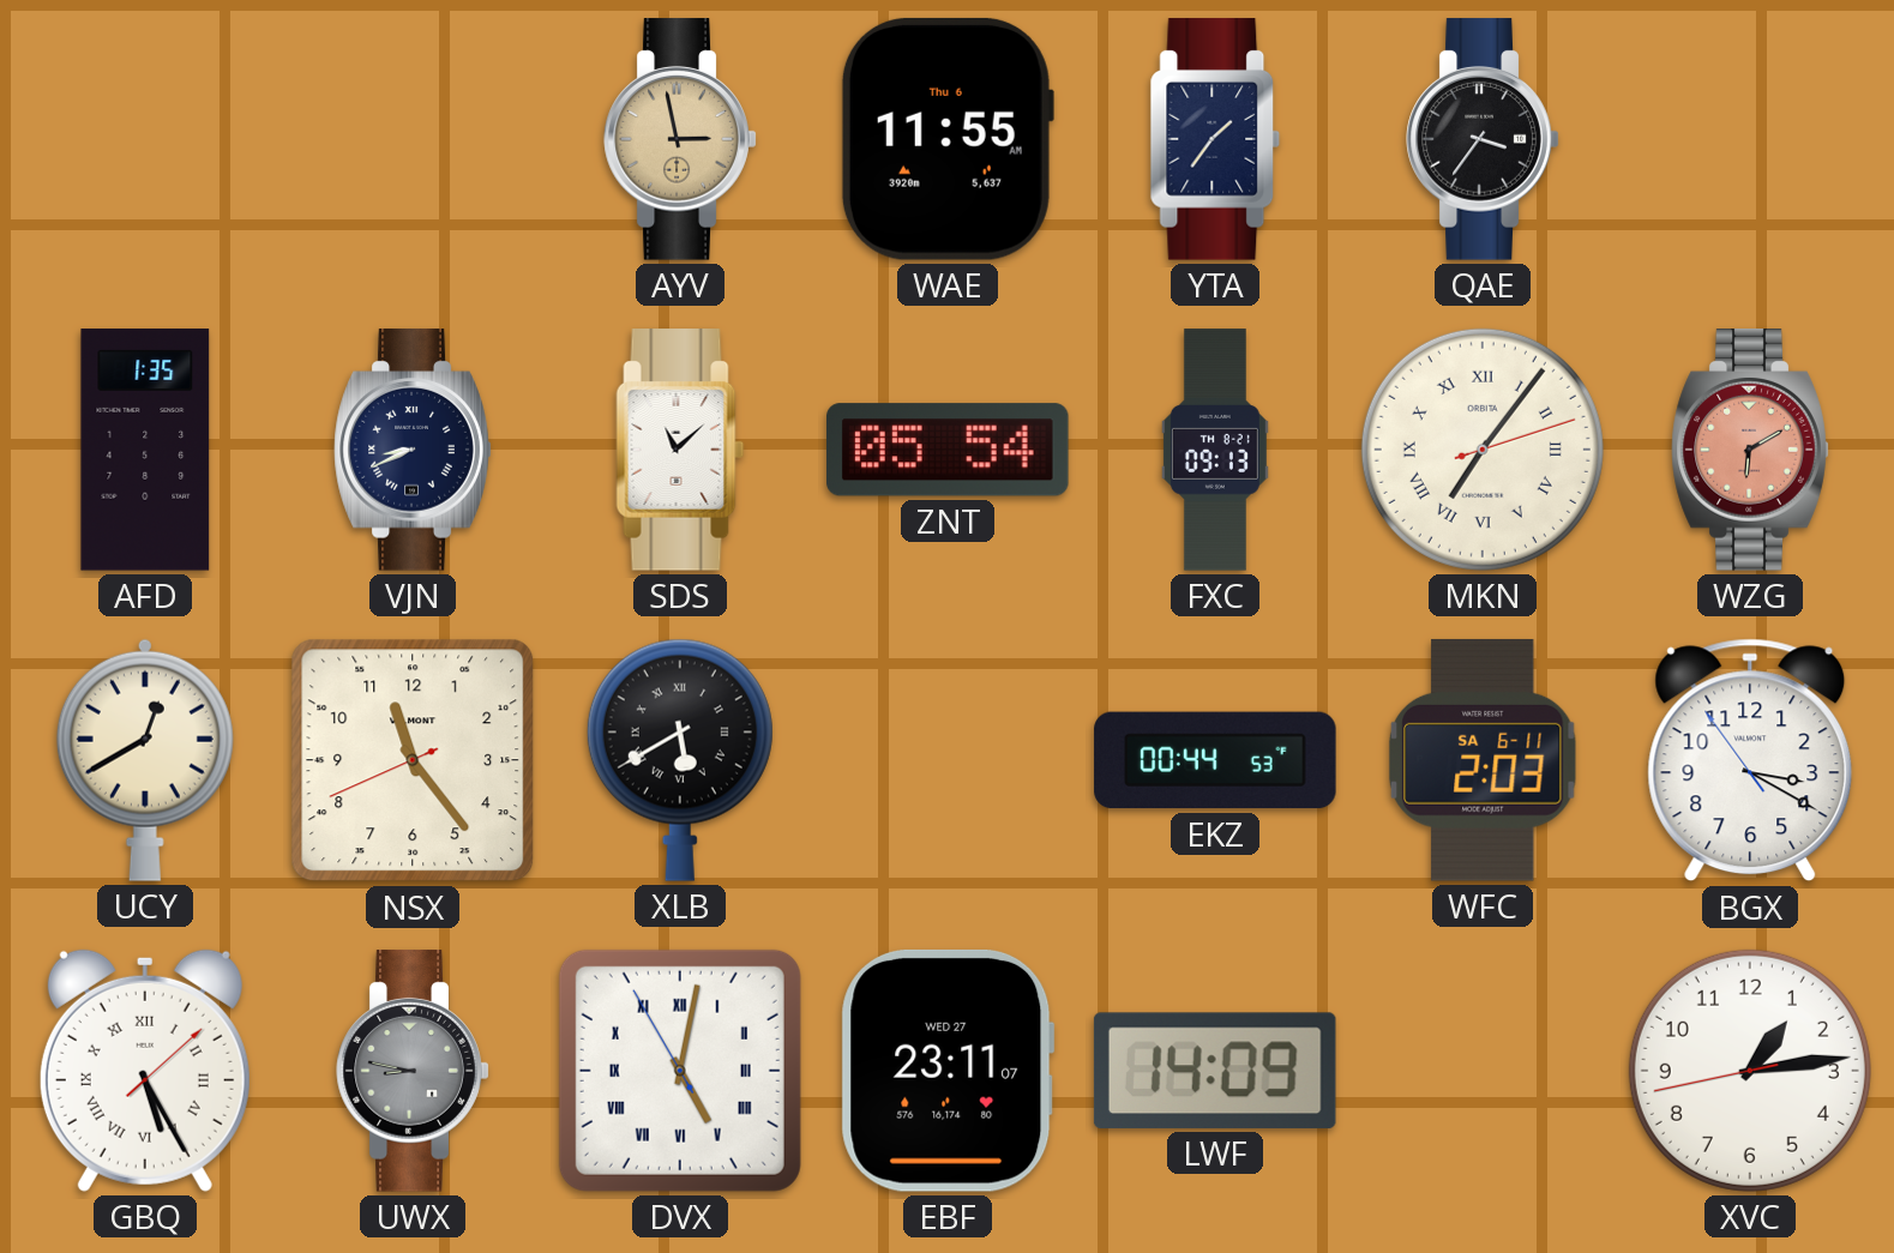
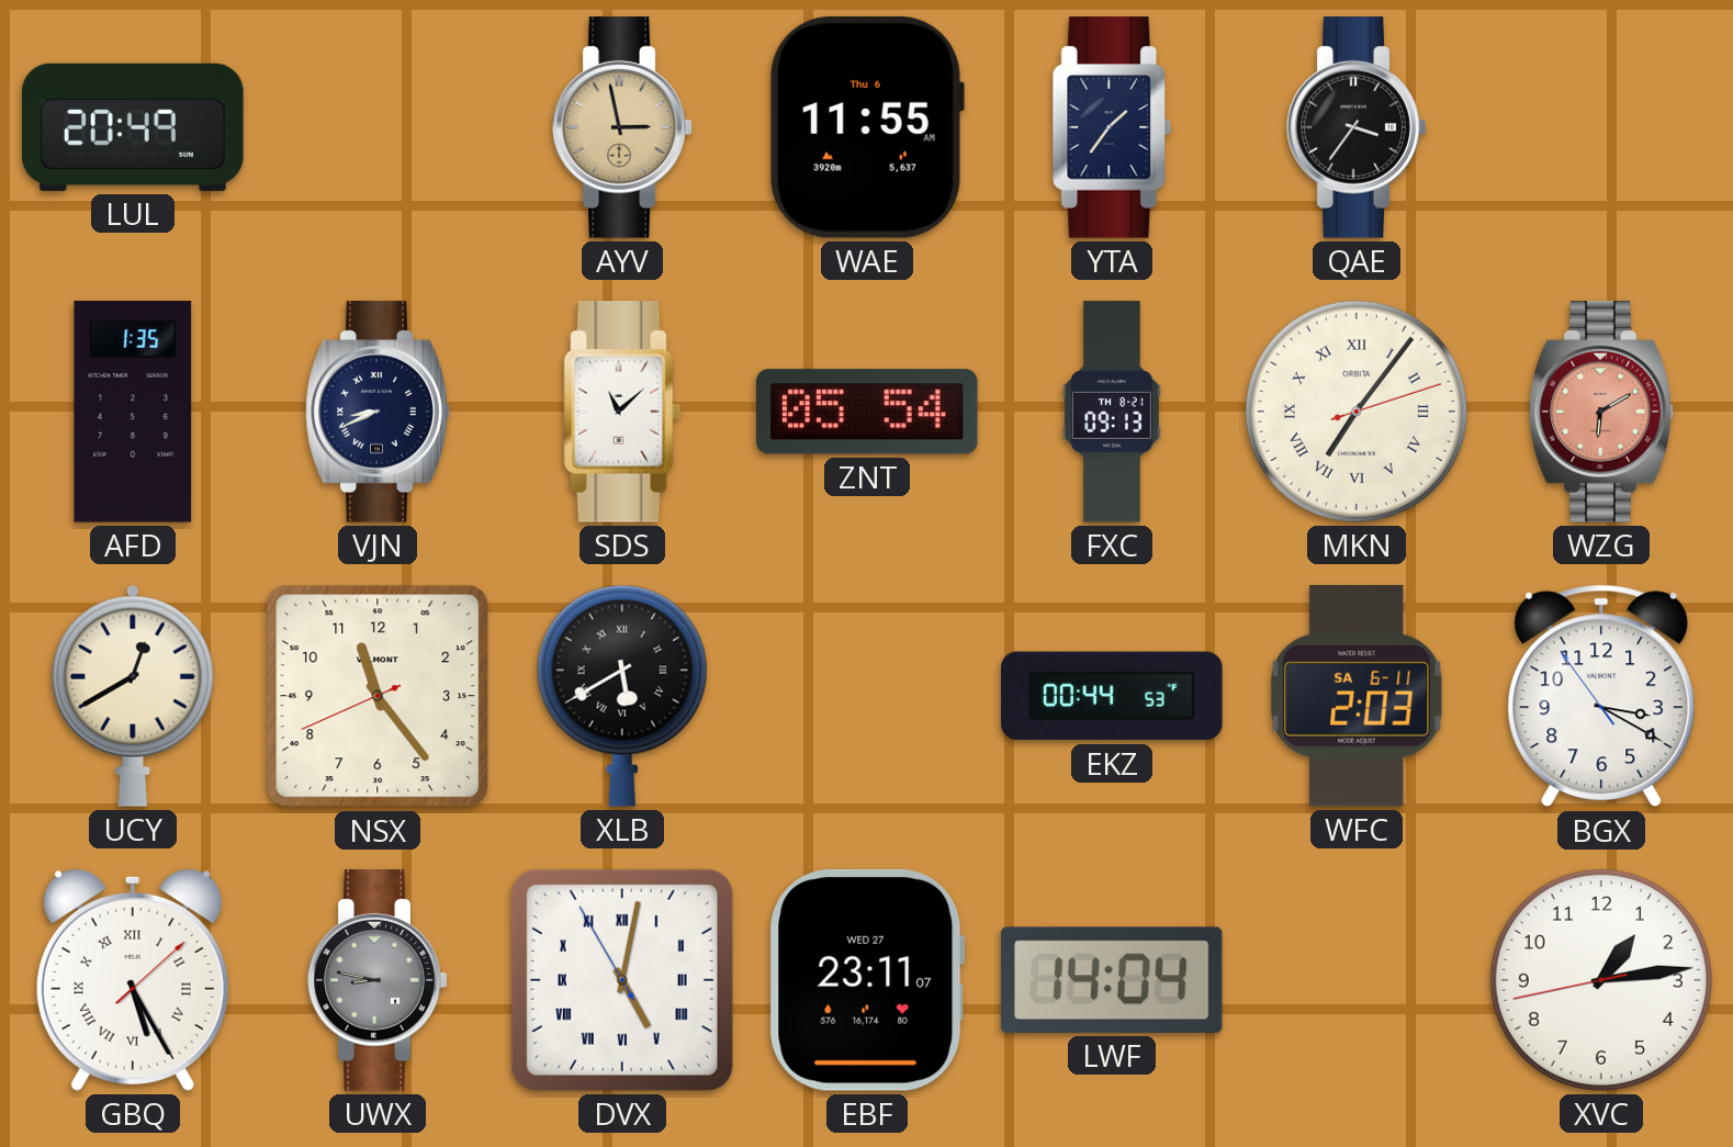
LUL: none -> 20:49
LWF: 14:09 -> 14:04
